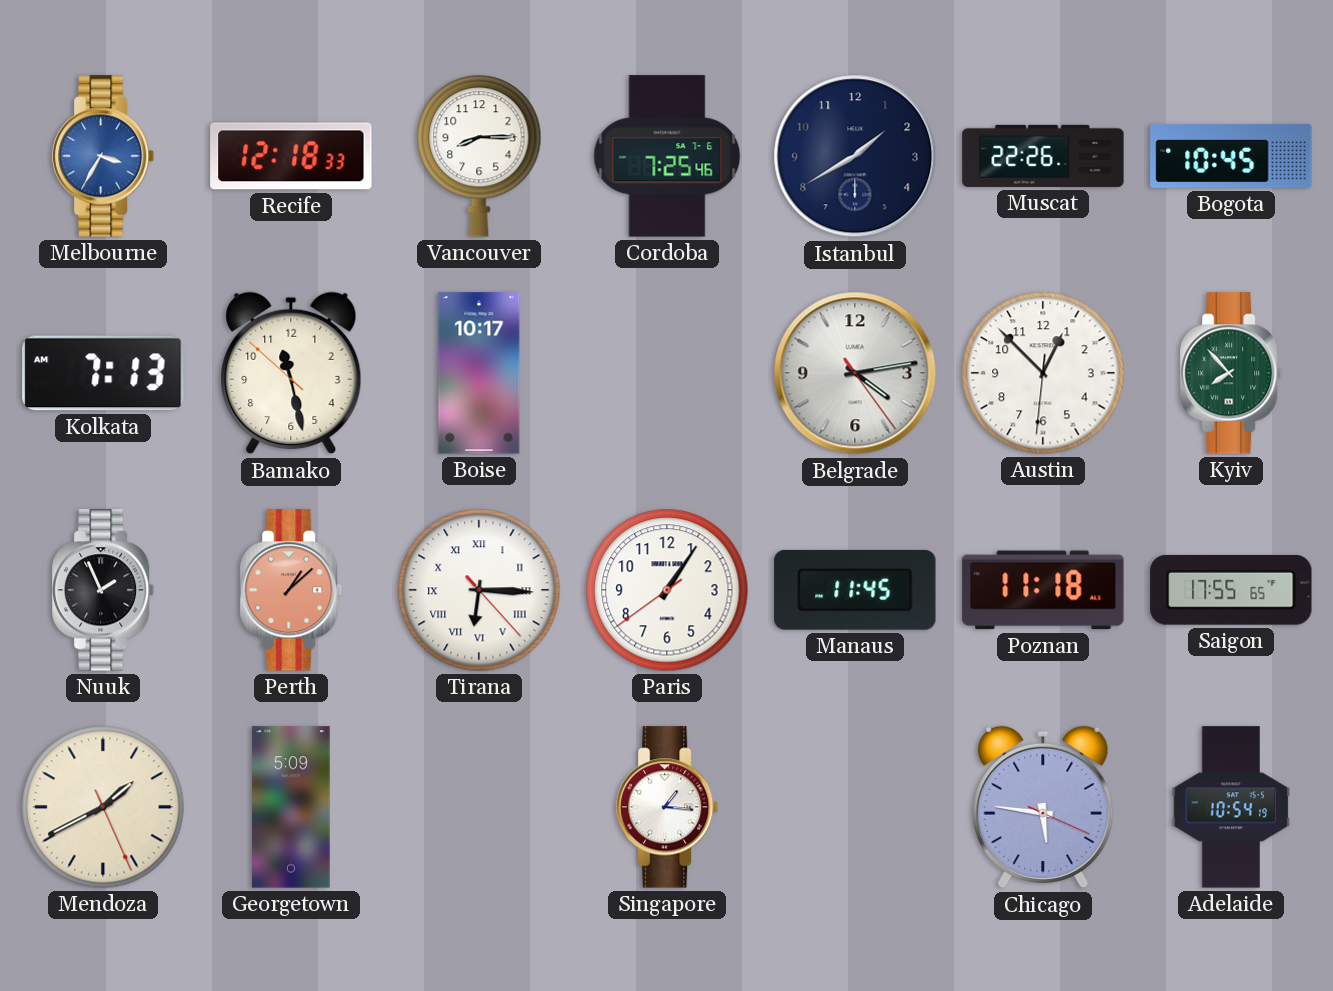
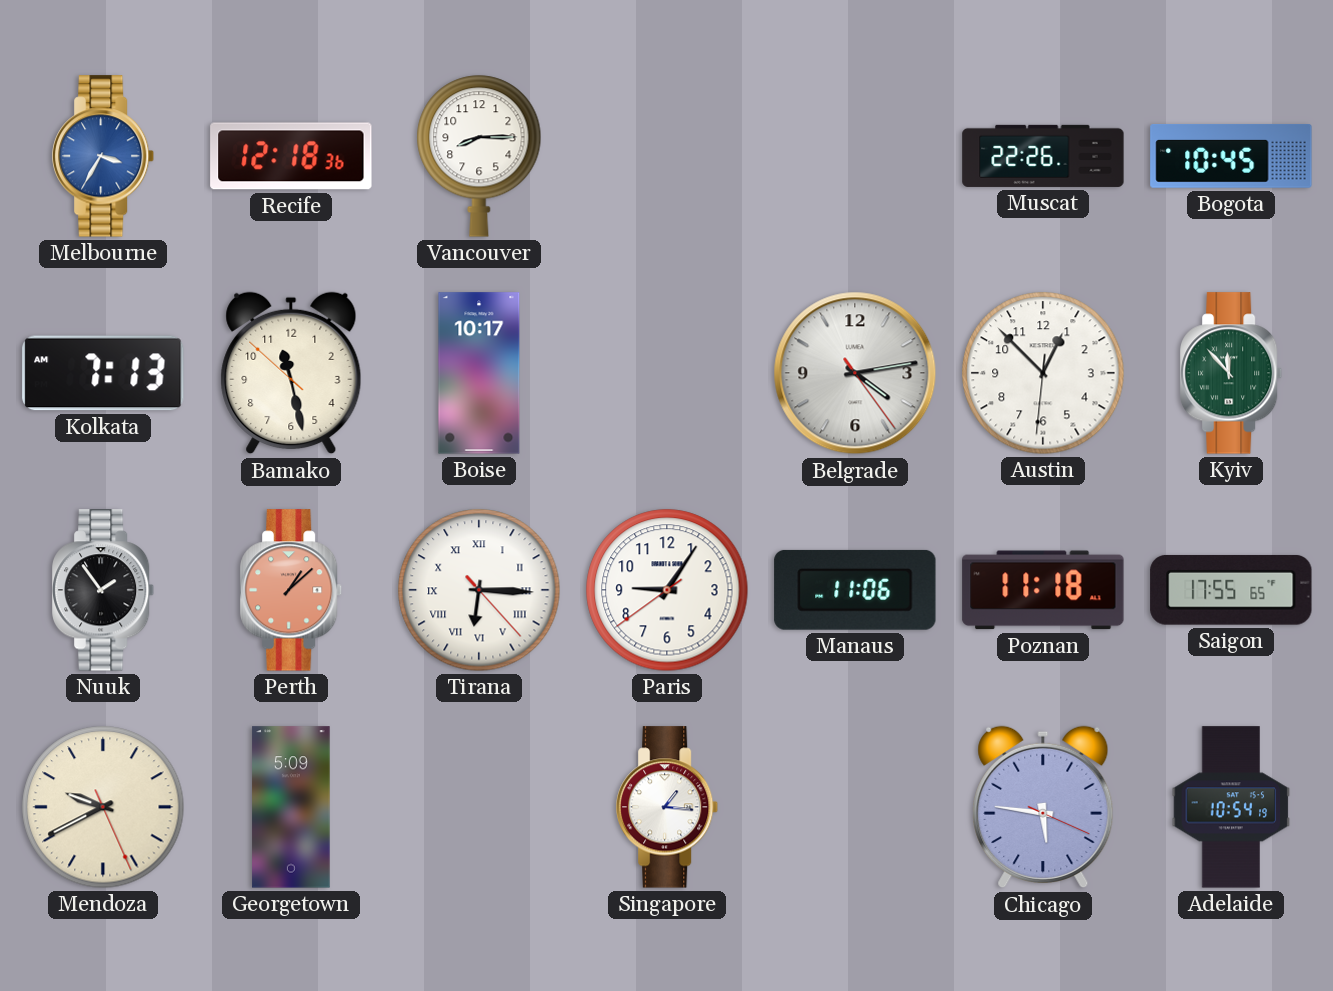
Recife: 12:18:33 -> 12:18:36
Cordoba: 7:25 -> none
Istanbul: 1:40 -> none
Kyiv: 7:53 -> 11:53
Nuuk: 1:56 -> 1:54
Paris: 1:05 -> 9:05
Manaus: 11:45 -> 11:06
Mendoza: 1:40 -> 9:40
